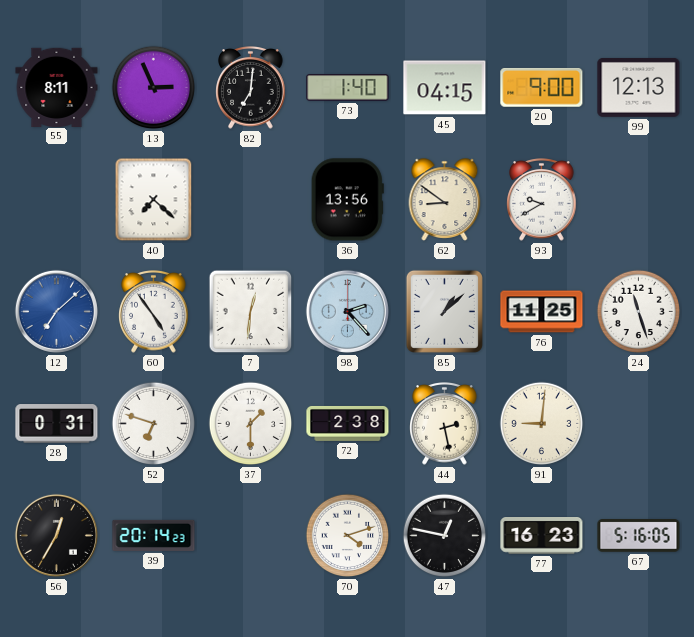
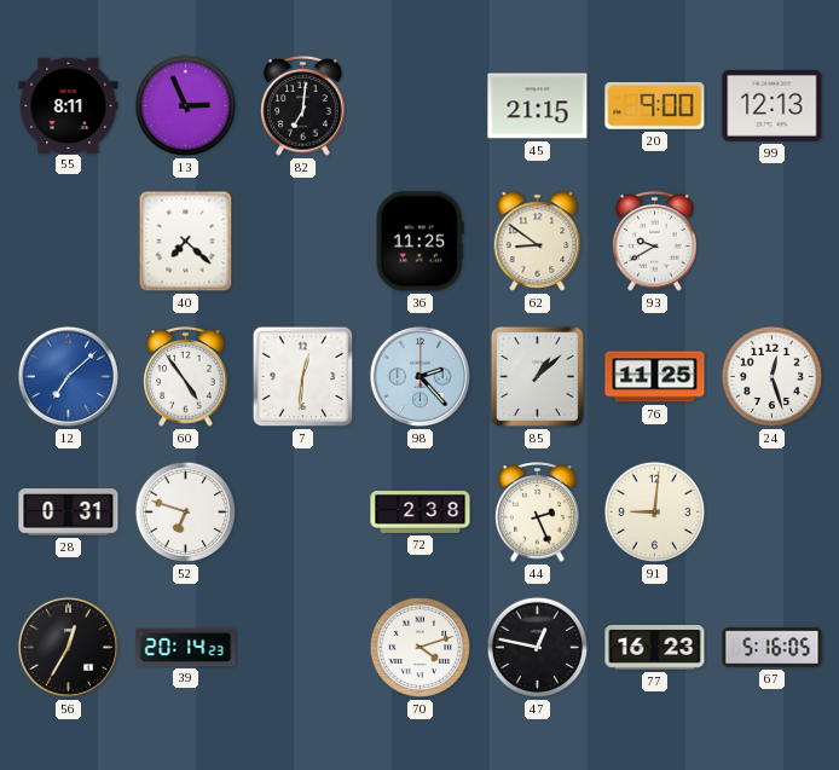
73: 1:40 -> none
45: 04:15 -> 21:15
36: 13:56 -> 11:25
24: 11:27 -> 12:27
37: 1:30 -> none
44: 2:28 -> 2:26
